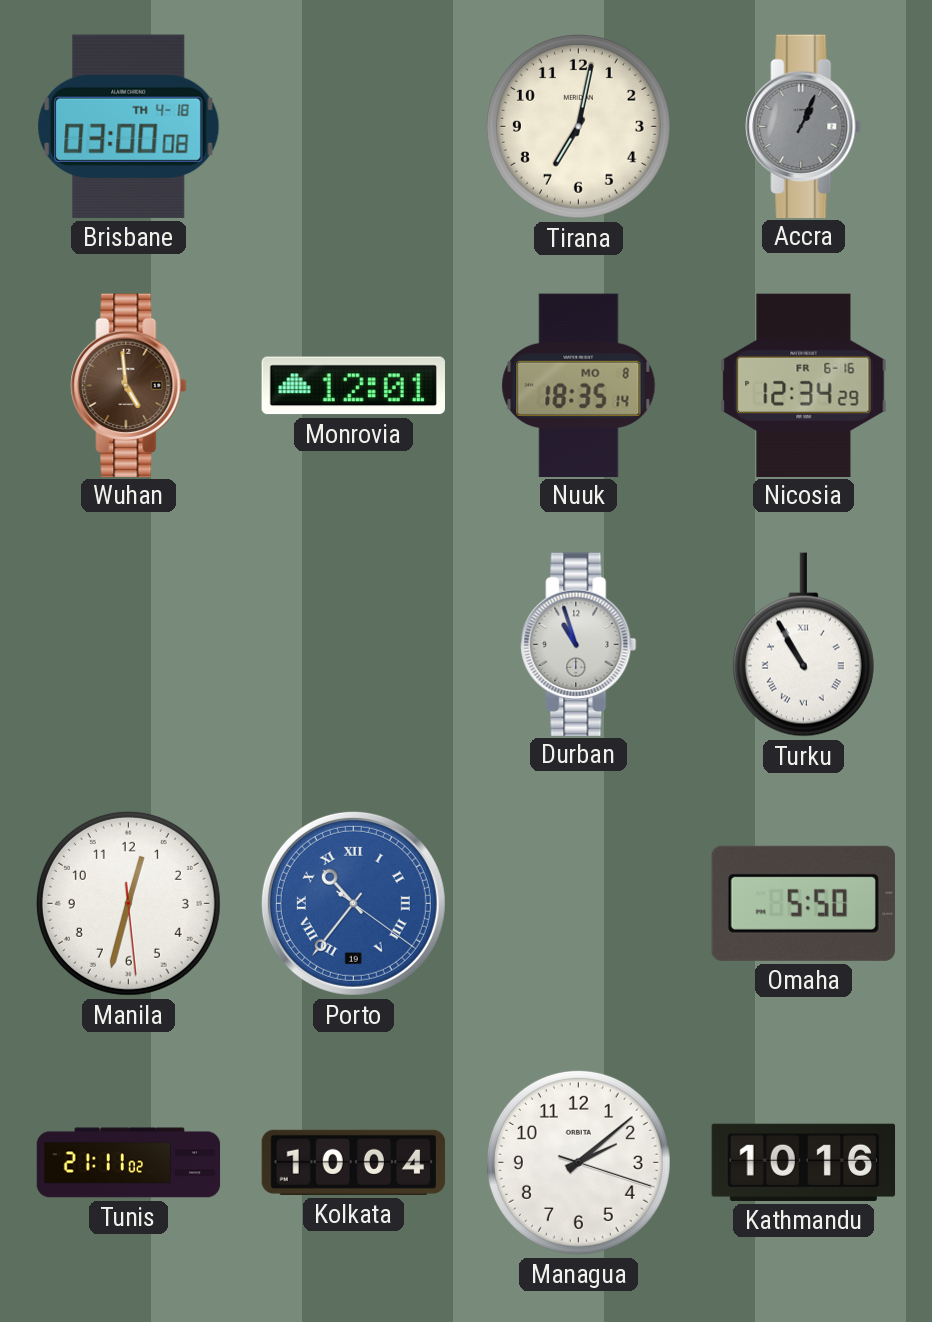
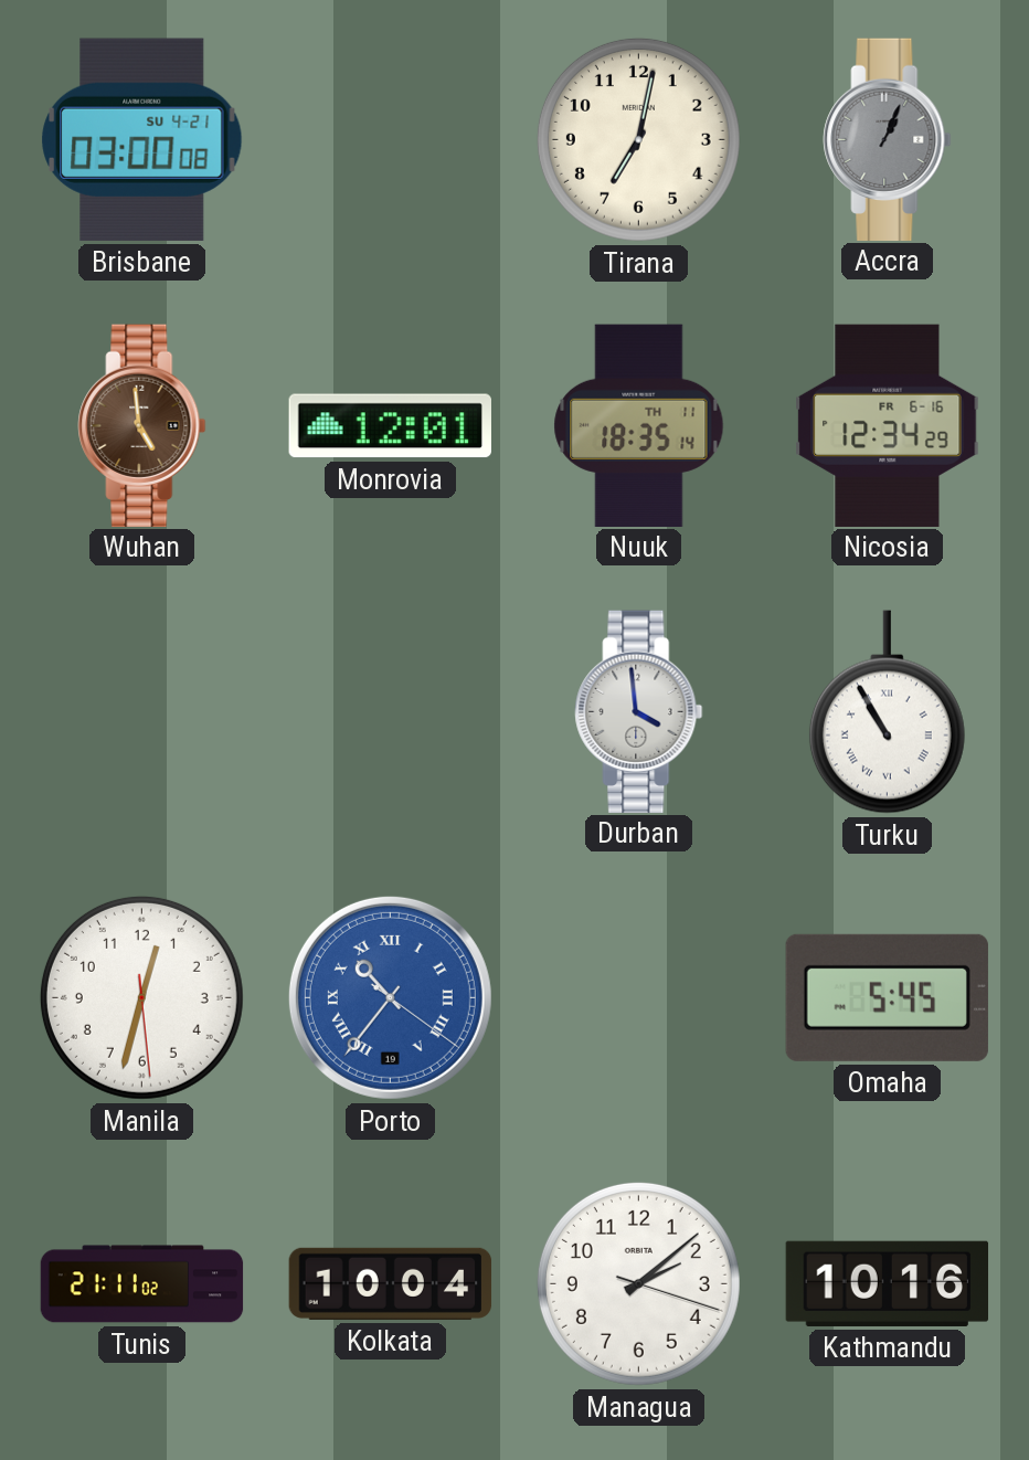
Brisbane date: TH 4-18 -> SU 4-21
Nuuk date: MO 8 -> TH 11
Durban: 10:57 -> 3:59
Omaha: 5:50 -> 5:45
